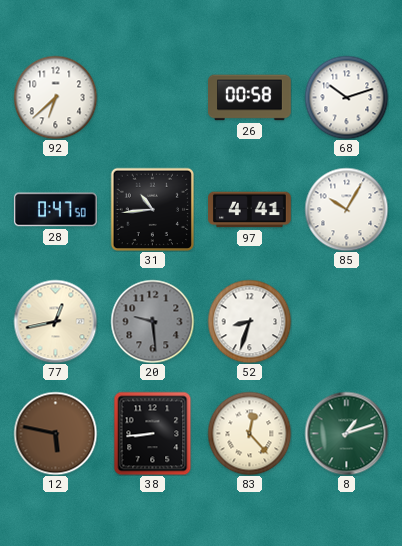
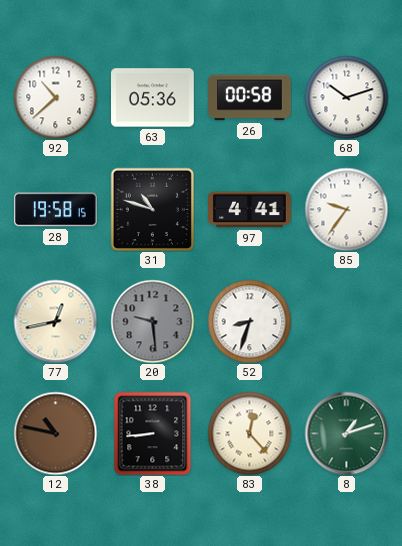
92: 6:38 -> 10:38
63: none -> 05:36
28: 0:47 -> 19:58
31: 10:44 -> 10:48
85: 10:05 -> 9:36
12: 5:47 -> 10:47
